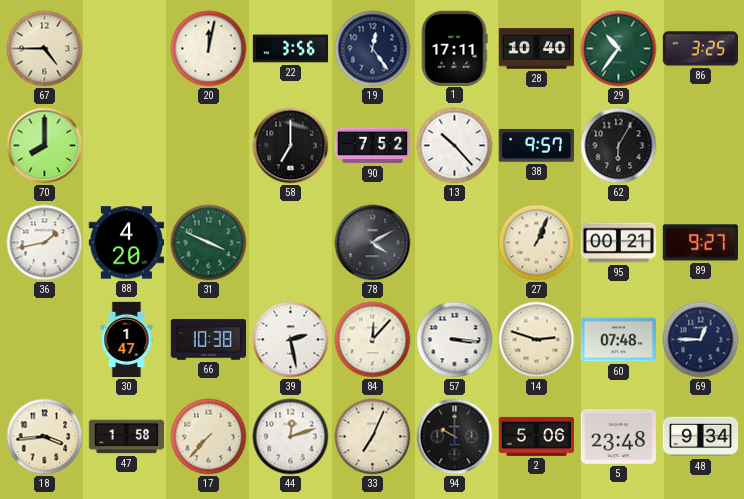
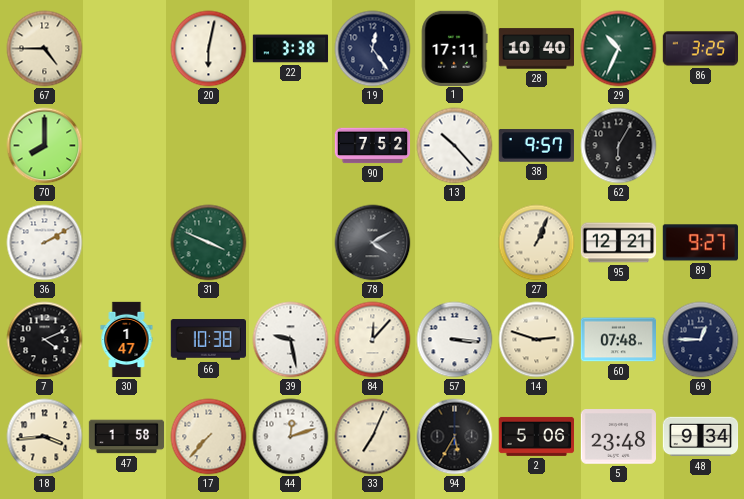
20: 12:02 -> 6:02
22: 3:56 -> 3:38
29: 10:36 -> 10:34
58: 7:00 -> none
36: 1:43 -> 2:10
88: 4:20 -> none
95: 00:21 -> 12:21
7: none -> 4:11
39: 2:28 -> 9:28
94: 10:00 -> 5:35
